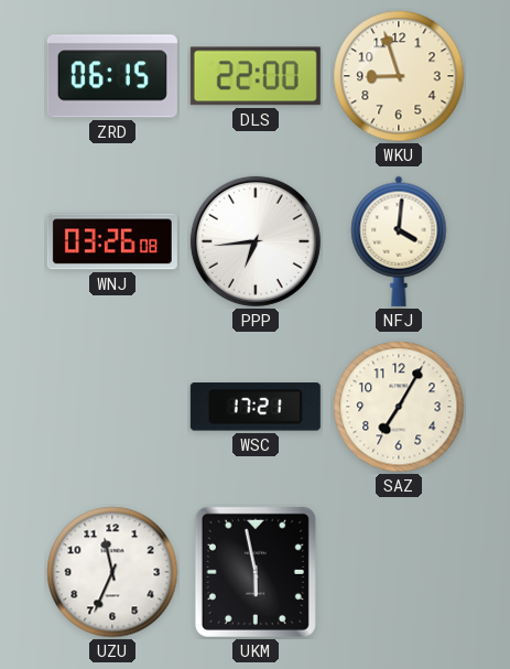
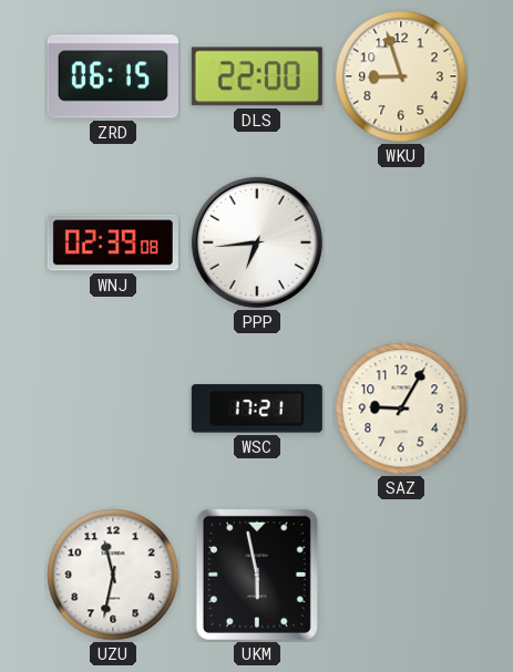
WNJ: 03:26 -> 02:39
NFJ: 4:01 -> none
SAZ: 7:05 -> 9:05
UZU: 11:34 -> 11:32
